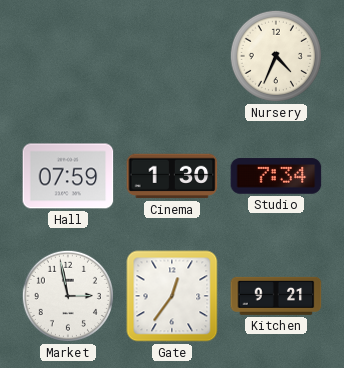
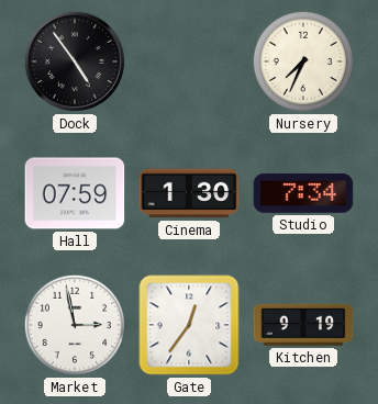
Dock: none -> 4:54
Nursery: 4:34 -> 7:34
Kitchen: 9:21 -> 9:19
